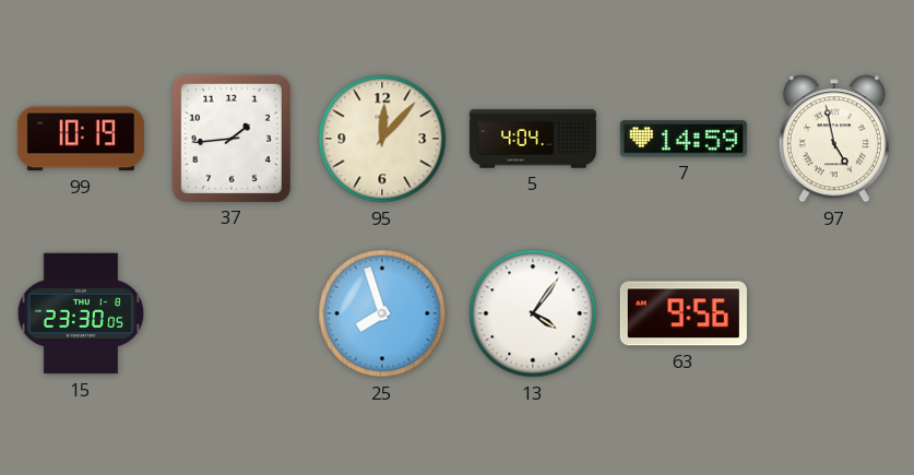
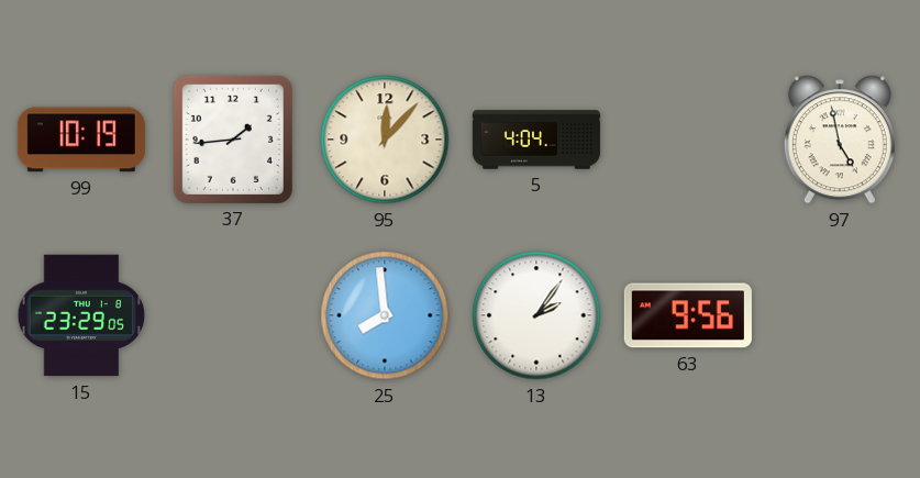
7: 14:59 -> none
15: 23:30 -> 23:29
25: 7:57 -> 7:59
13: 4:06 -> 2:06
